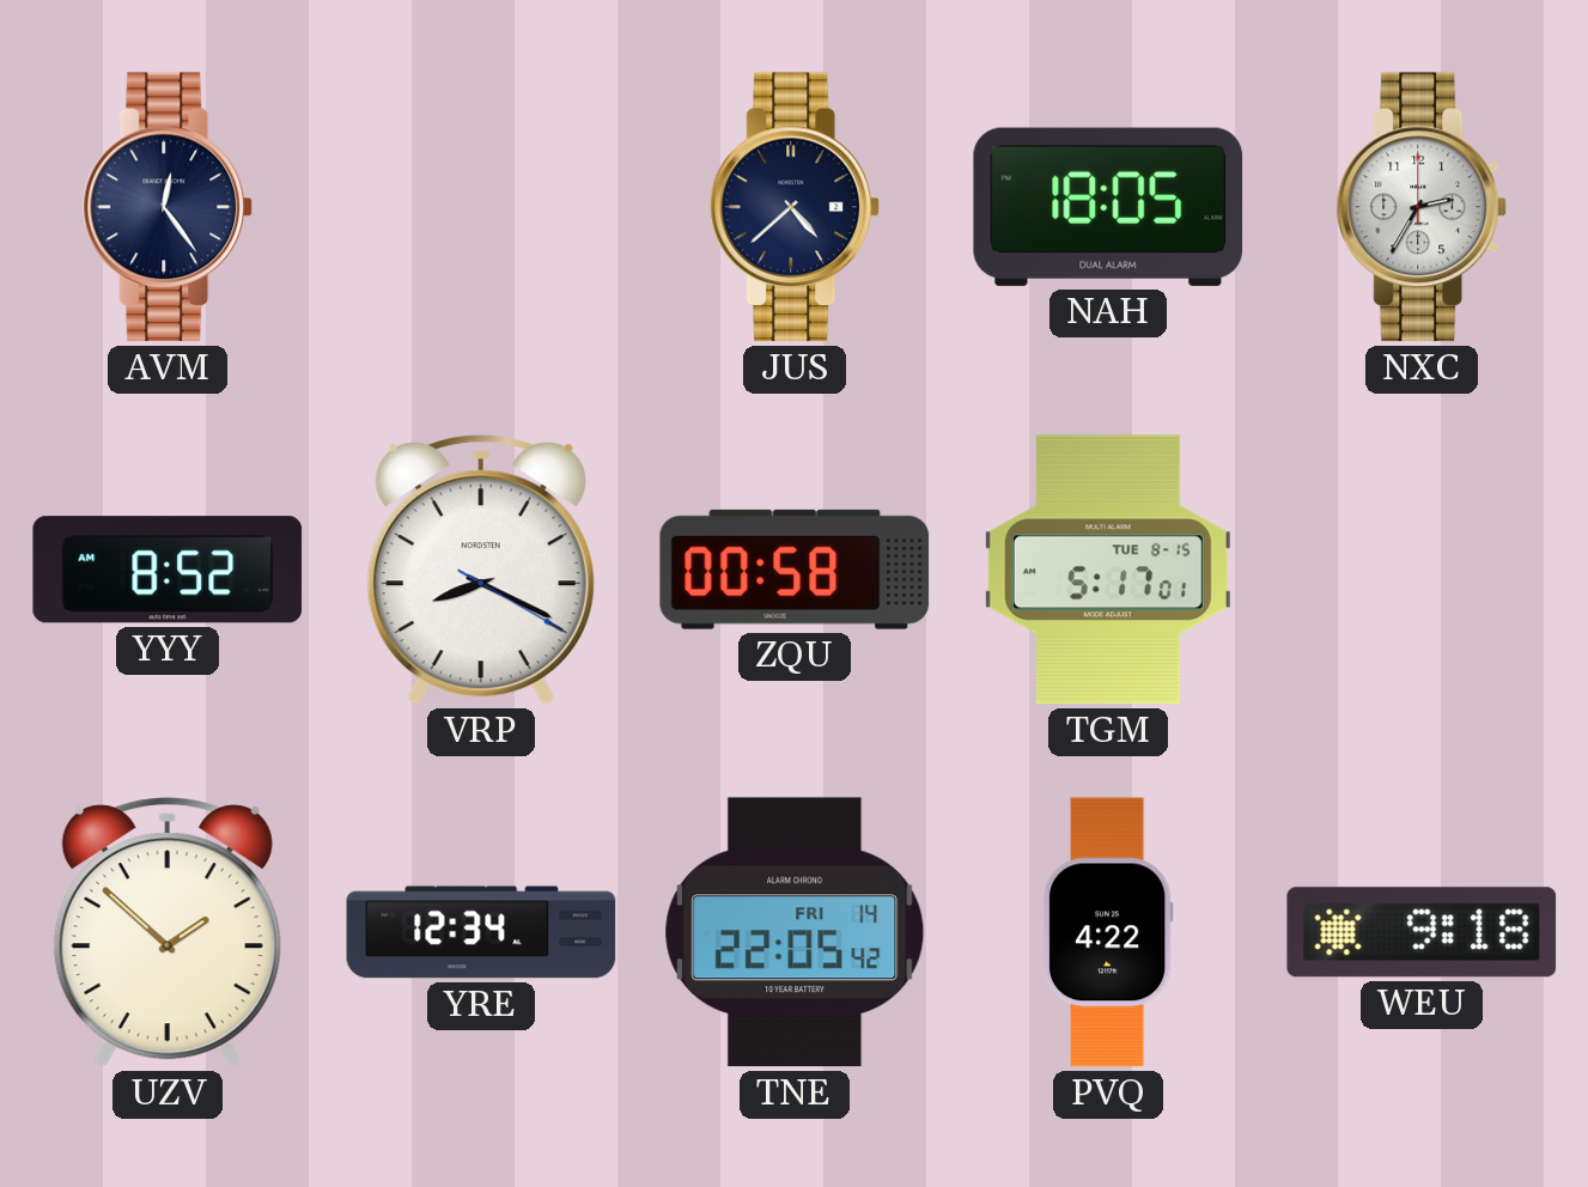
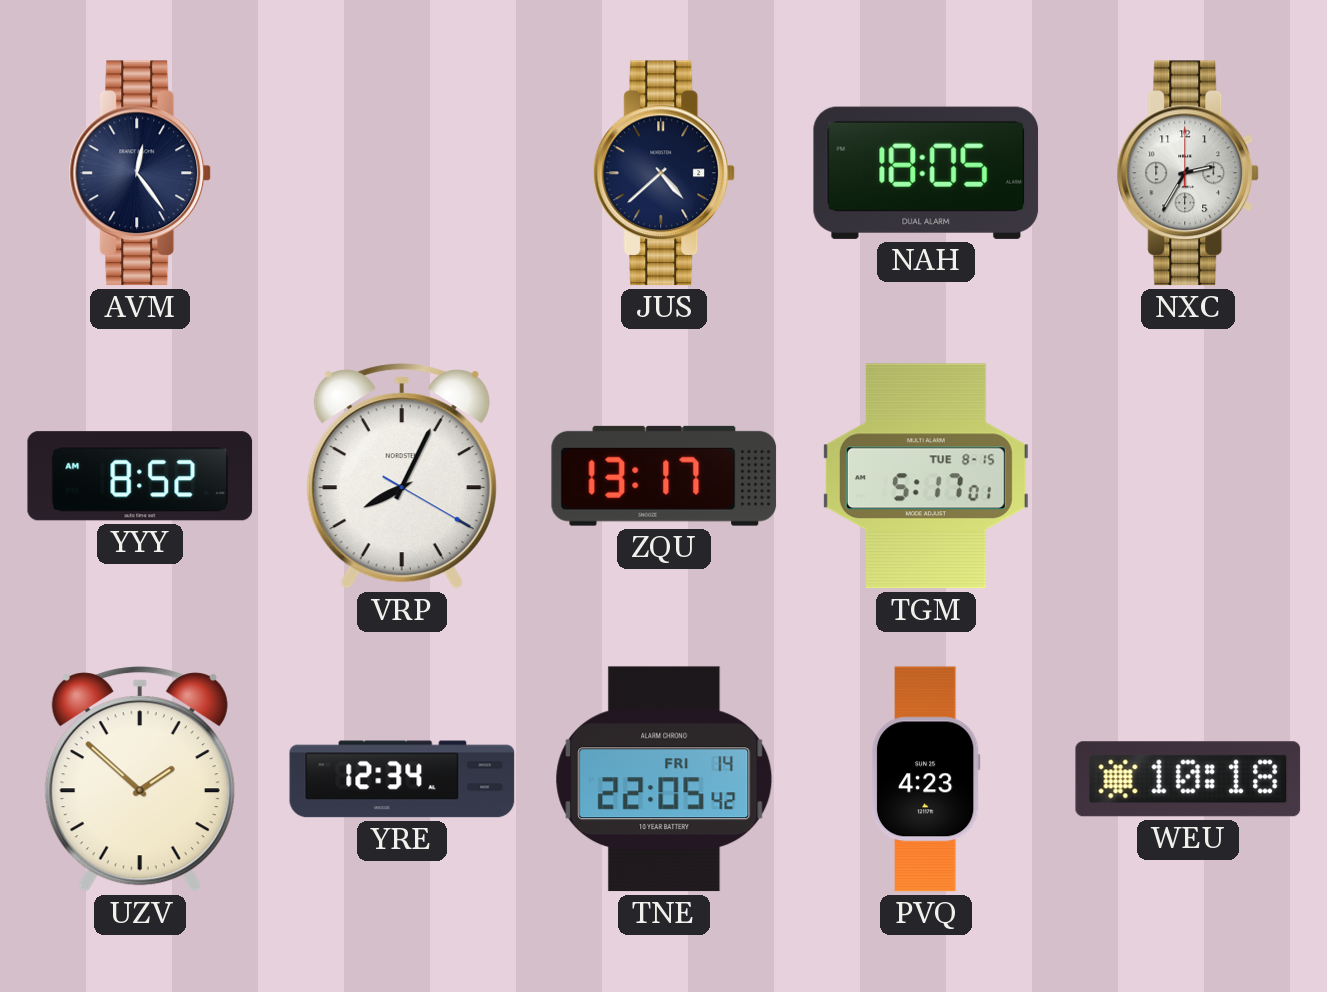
VRP: 8:19 -> 8:04
ZQU: 00:58 -> 13:17
PVQ: 4:22 -> 4:23
WEU: 9:18 -> 10:18
